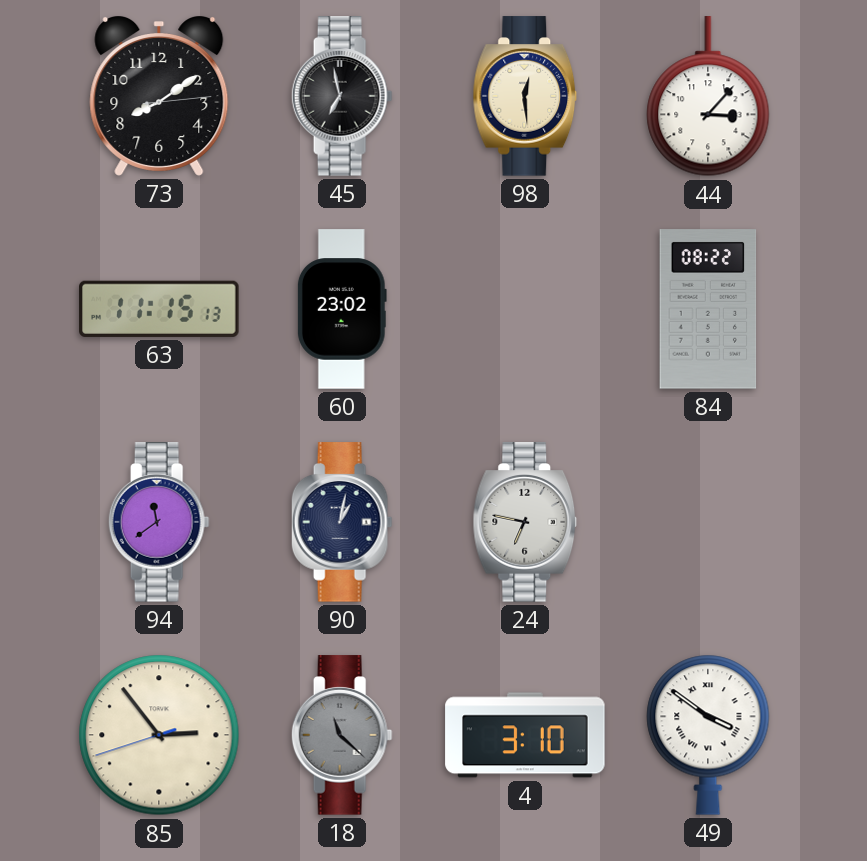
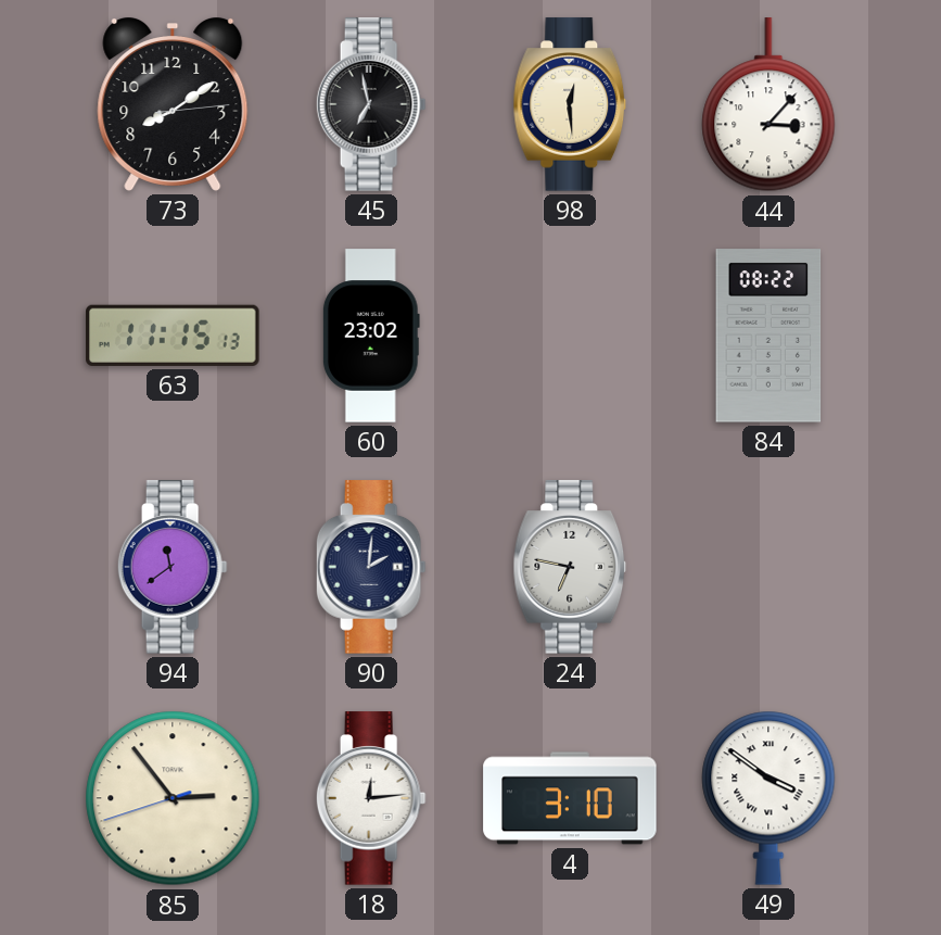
90: 1:02 -> 2:01
18: 11:22 -> 12:14
18 dial: grey -> white
